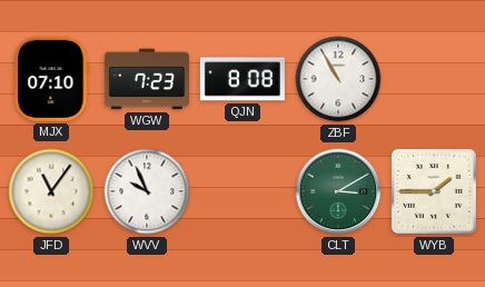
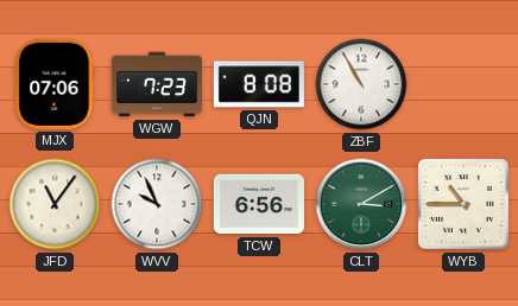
MJX: 07:10 -> 07:06
TCW: none -> 6:56
WYB: 1:45 -> 10:45
